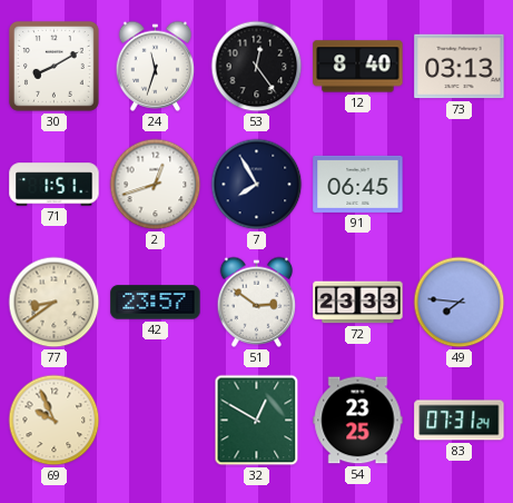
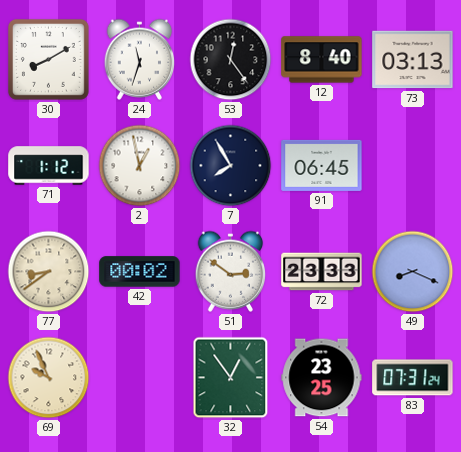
71: 1:51 -> 1:12
2: 12:42 -> 12:58
42: 23:57 -> 00:02
49: 7:46 -> 8:19
32: 12:50 -> 12:54
